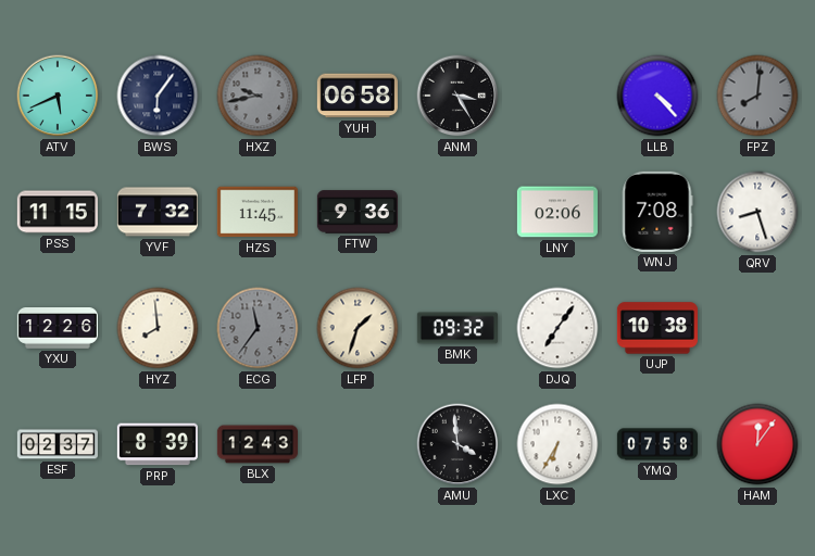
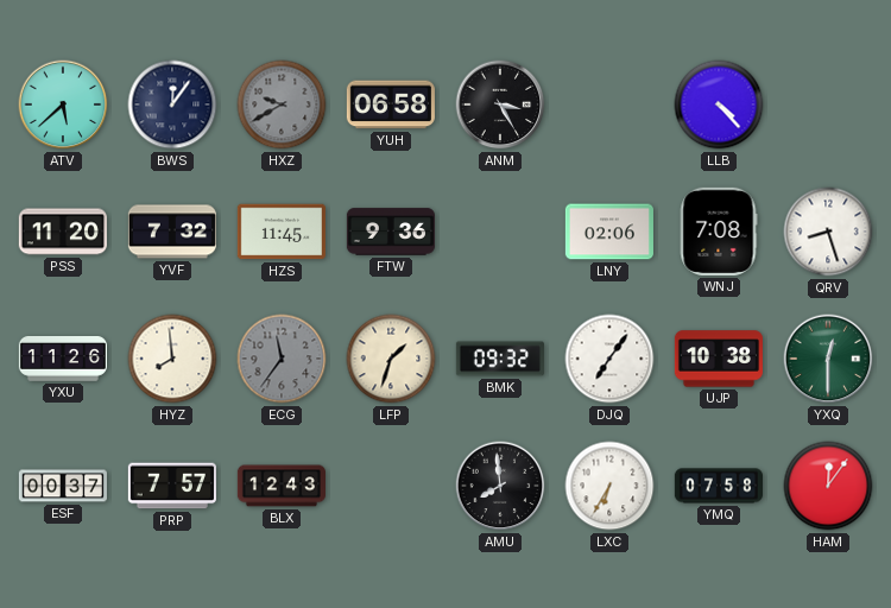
ATV: 5:41 -> 5:38
BWS: 6:06 -> 12:06
HXZ: 9:43 -> 9:40
FPZ: 8:01 -> none
PSS: 11:15 -> 11:20
YXU: 12:26 -> 11:26
YXQ: none -> 12:30
ESF: 02:37 -> 00:37
PRP: 8:39 -> 7:57
AMU: 3:59 -> 7:59
